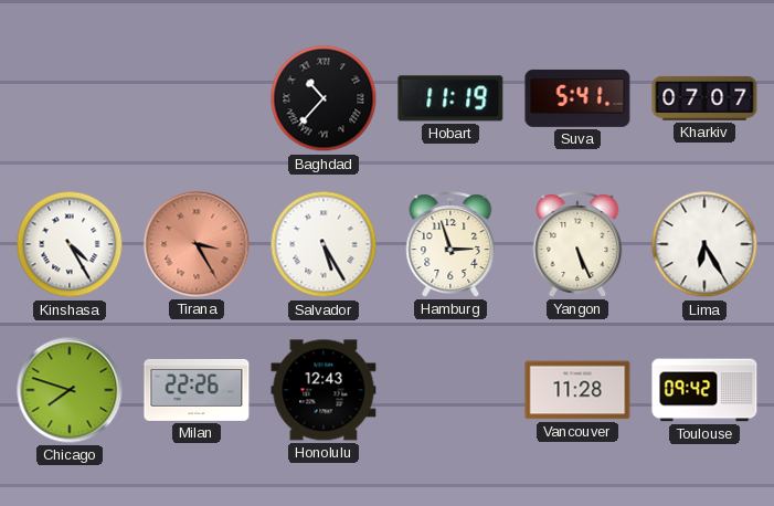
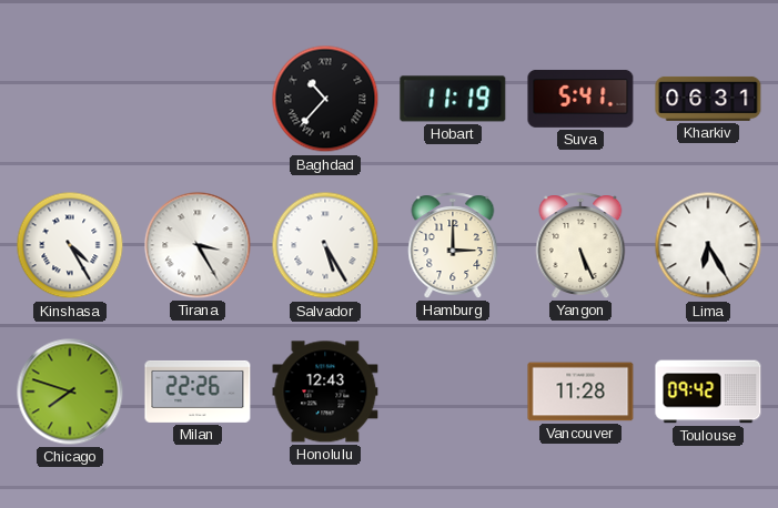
Kharkiv: 07:07 -> 06:31
Tirana dial: salmon -> white
Hamburg: 2:57 -> 3:00
